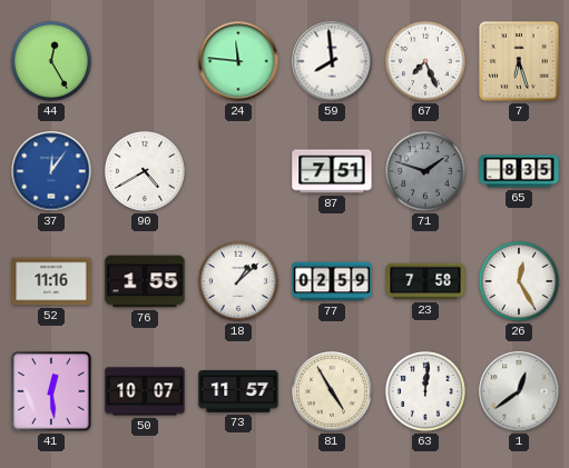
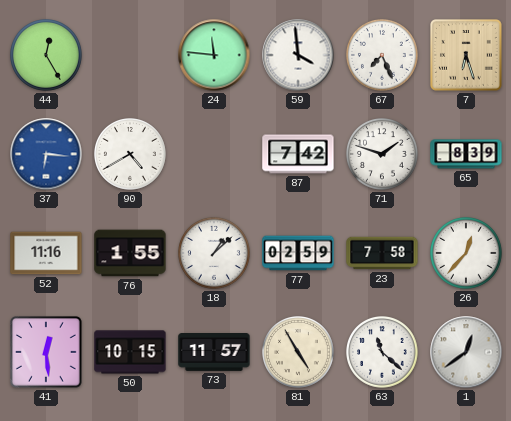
59: 7:59 -> 3:59
37: 12:06 -> 6:16
87: 7:51 -> 7:42
71 dial: grey -> white
65: 8:35 -> 8:39
26: 12:25 -> 12:37
50: 10:07 -> 10:15
63: 12:01 -> 11:22
